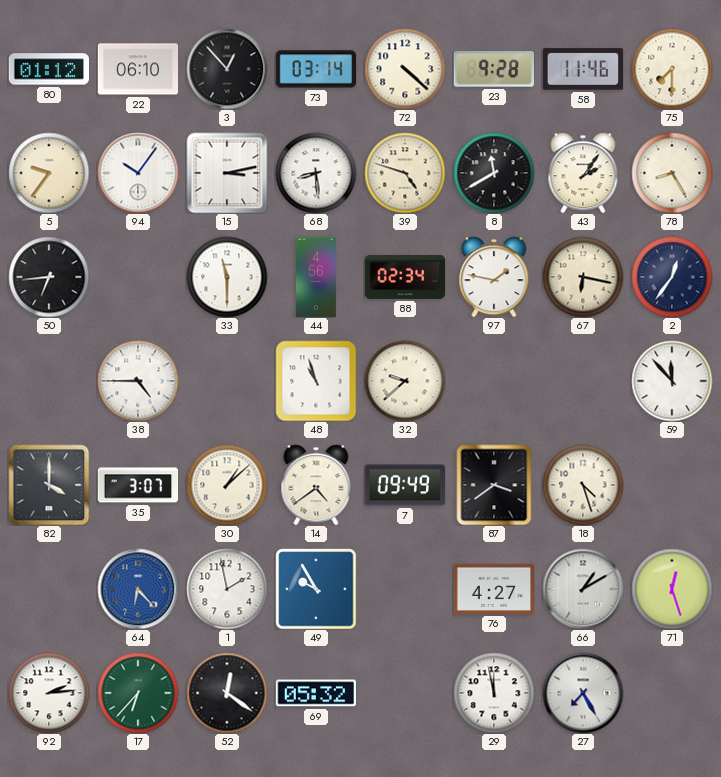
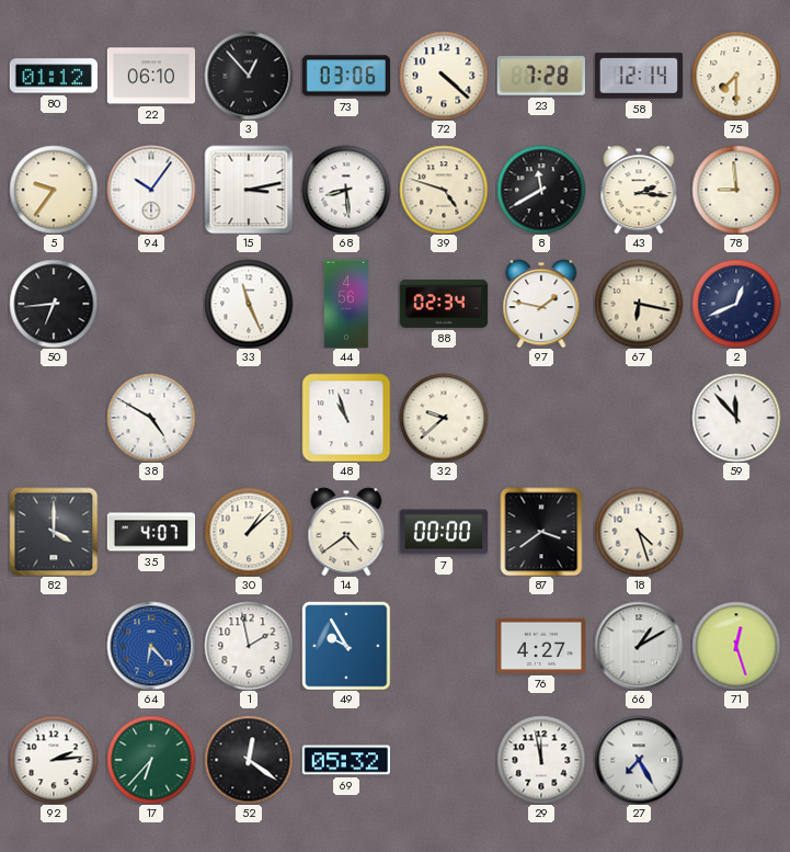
73: 03:14 -> 03:06
23: 9:28 -> 7:28
58: 11:46 -> 12:14
43: 2:06 -> 2:16
78: 8:25 -> 8:59
33: 11:30 -> 11:26
2: 12:36 -> 12:41
38: 4:45 -> 4:50
35: 3:07 -> 4:07
7: 09:49 -> 00:00
